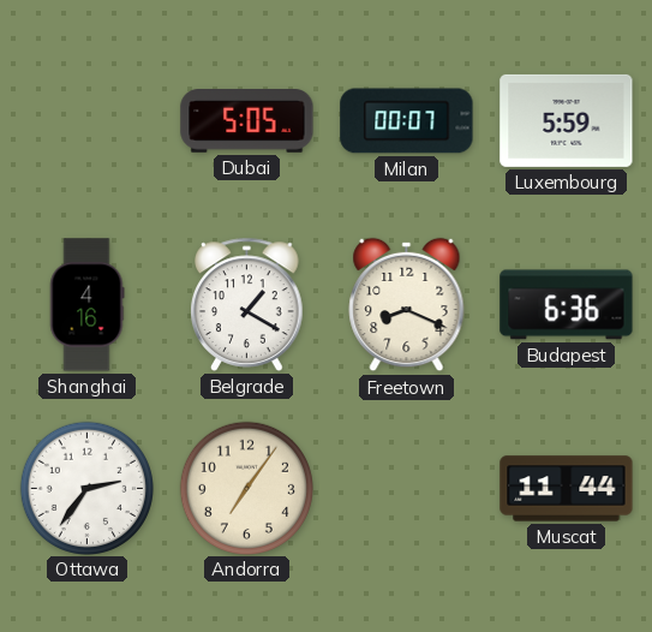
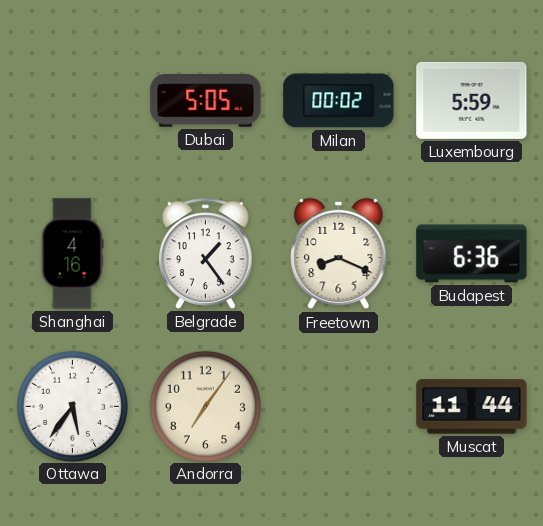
Milan: 00:07 -> 00:02
Belgrade: 1:20 -> 1:24
Ottawa: 2:36 -> 5:36
